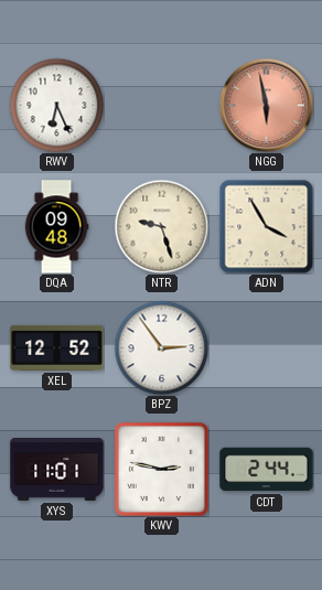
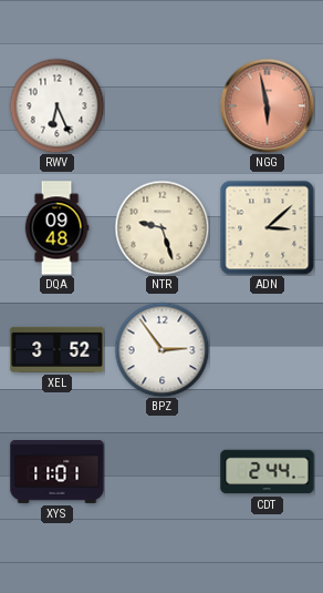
ADN: 3:55 -> 3:08
XEL: 12:52 -> 3:52
KWV: 2:47 -> none
